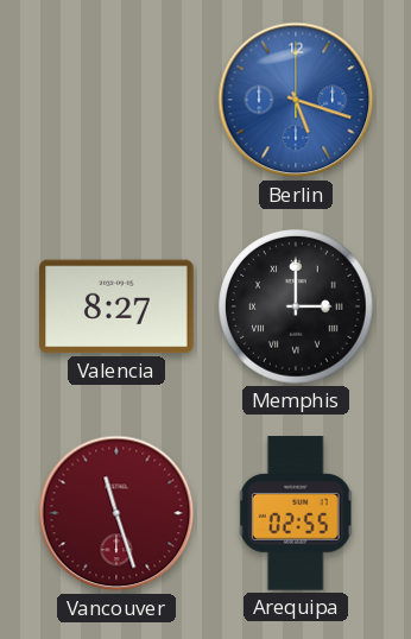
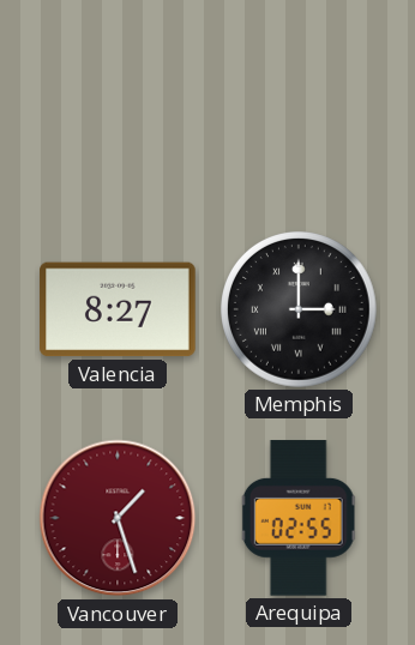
Berlin: 5:18 -> none
Vancouver: 11:27 -> 1:27
